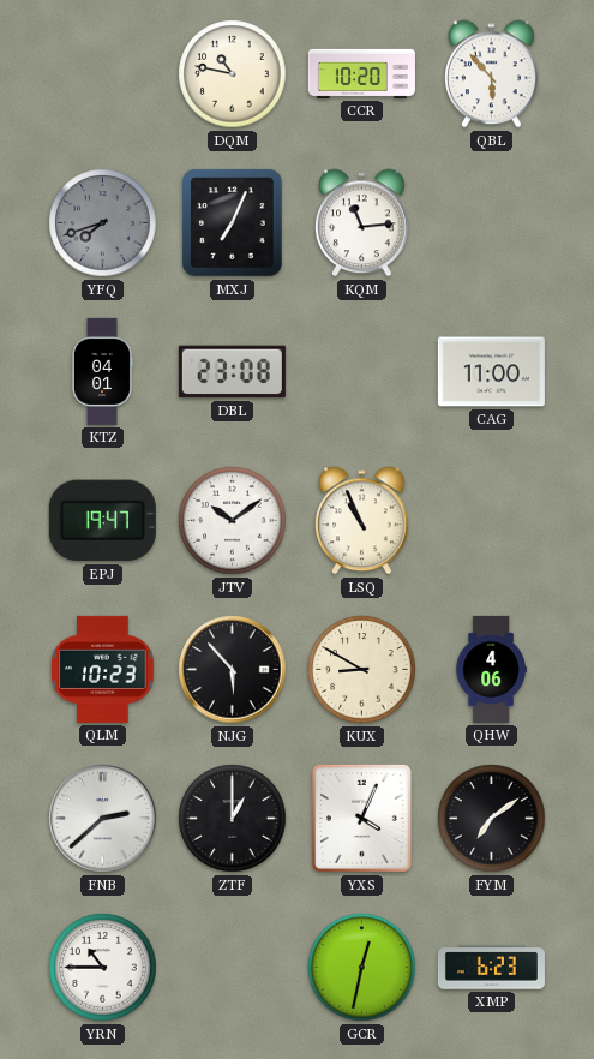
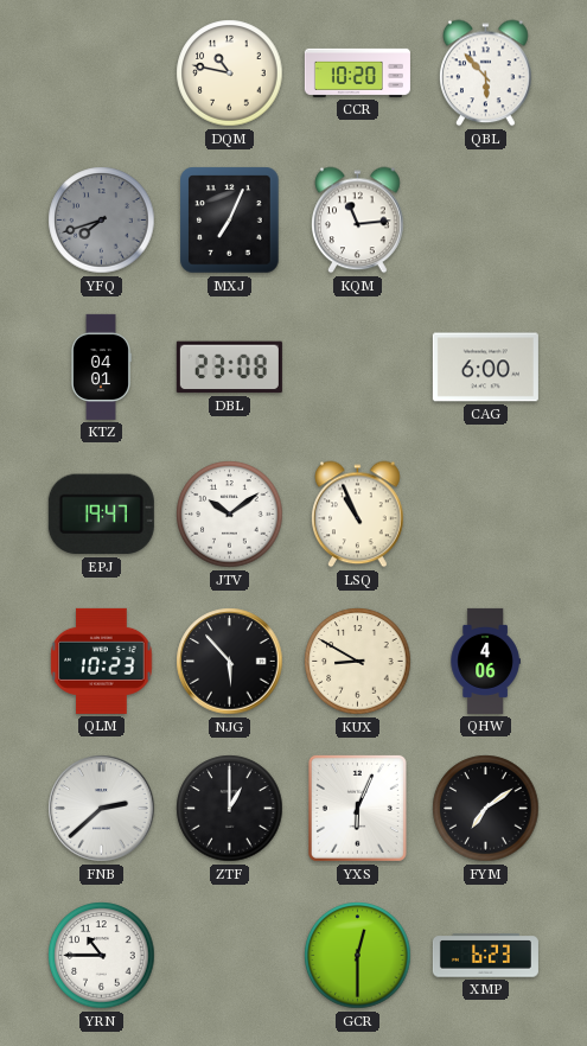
CAG: 11:00 -> 6:00
YXS: 4:04 -> 6:04
GCR: 12:32 -> 12:30
